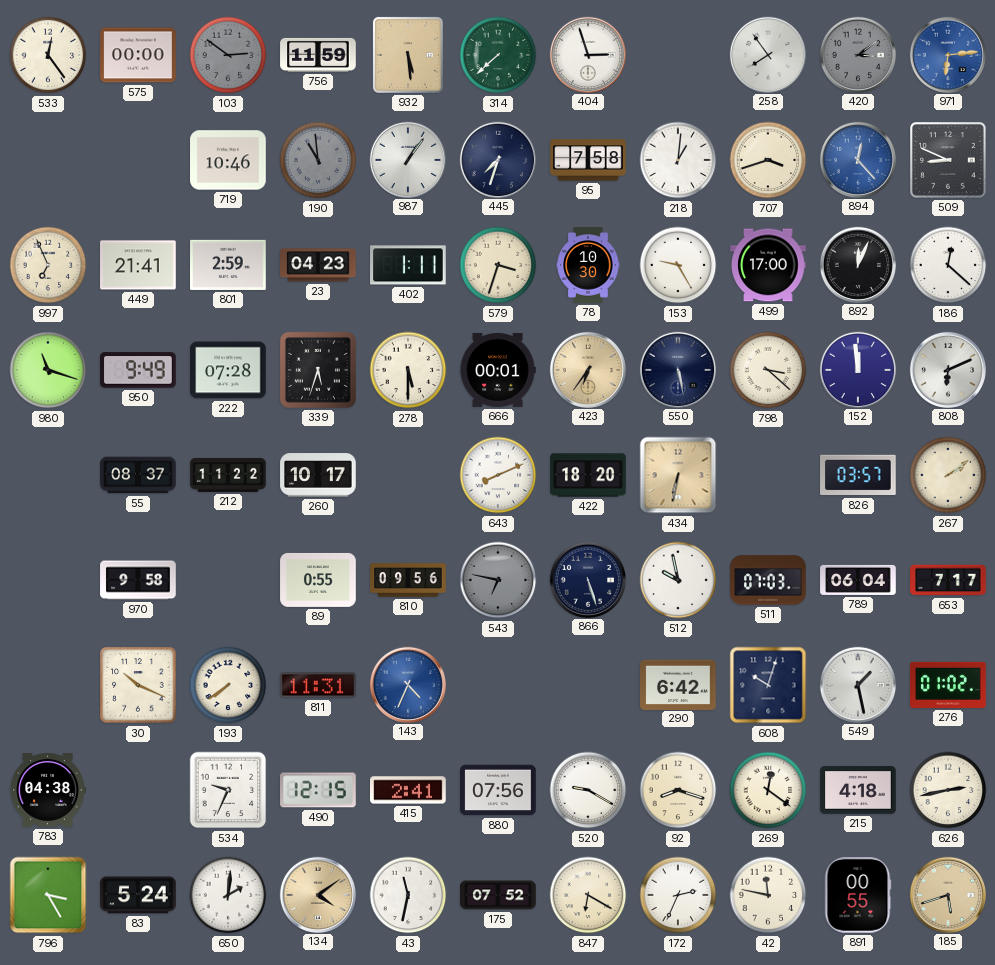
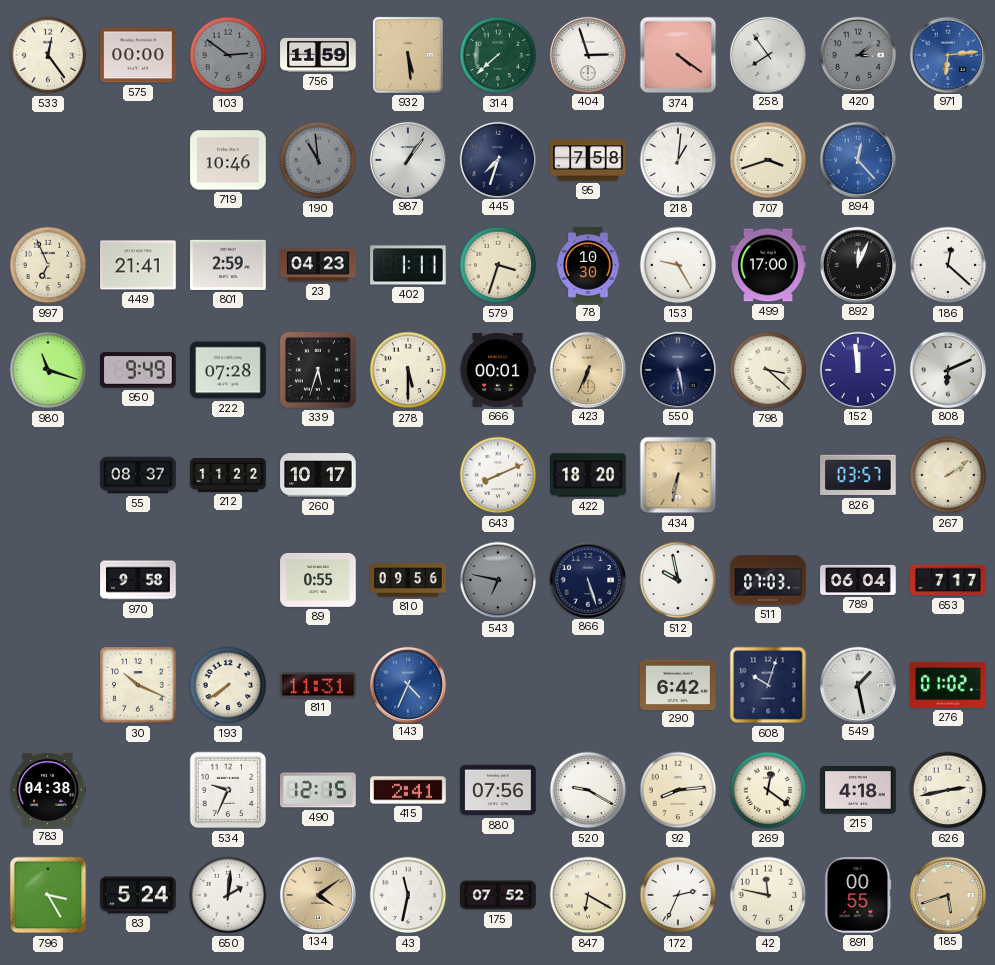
374: none -> 4:21
509: 8:49 -> none
423: 6:36 -> 6:34
92: 8:18 -> 8:14
